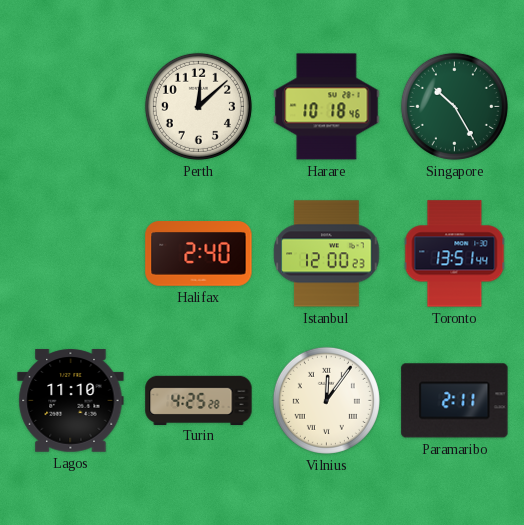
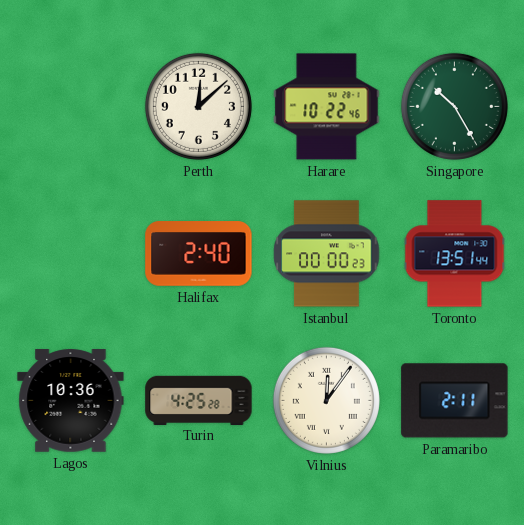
Harare: 10:18 -> 10:22
Istanbul: 12:00 -> 00:00
Lagos: 11:10 -> 10:36
